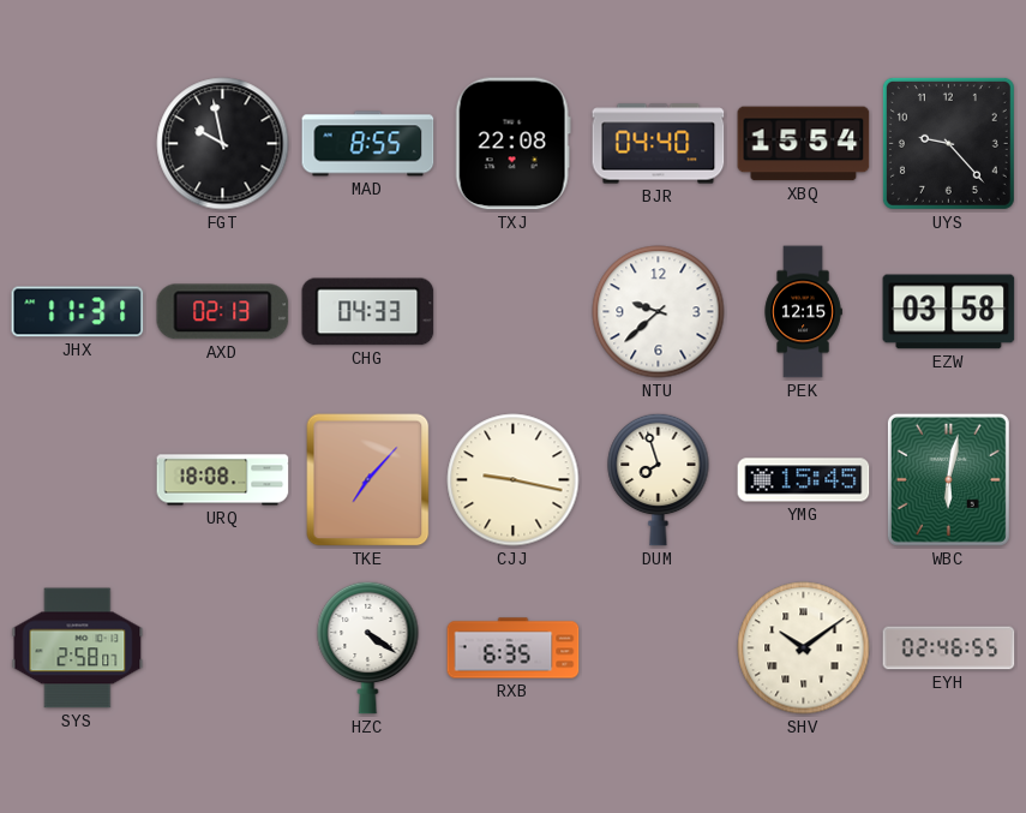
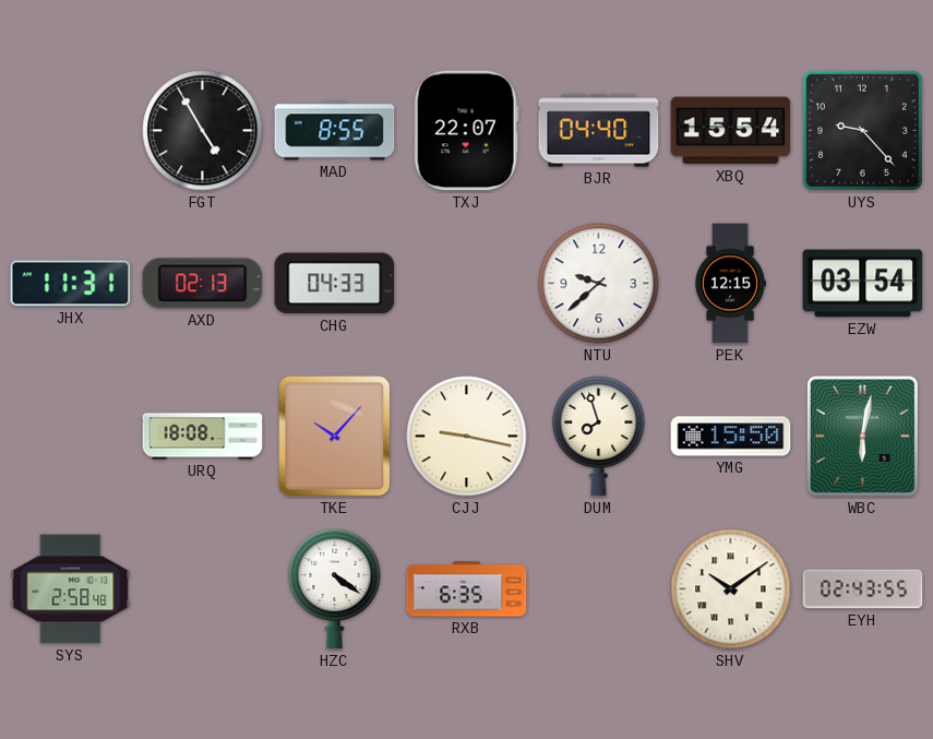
FGT: 9:58 -> 4:55
TXJ: 22:08 -> 22:07
EZW: 03:58 -> 03:54
TKE: 7:07 -> 10:07
YMG: 15:45 -> 15:50
SYS: 2:58:07 -> 2:58:48
EYH: 02:46 -> 02:43
